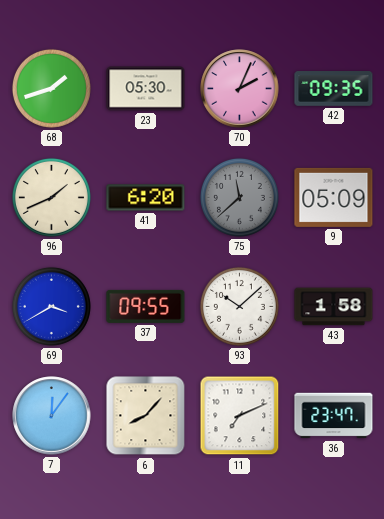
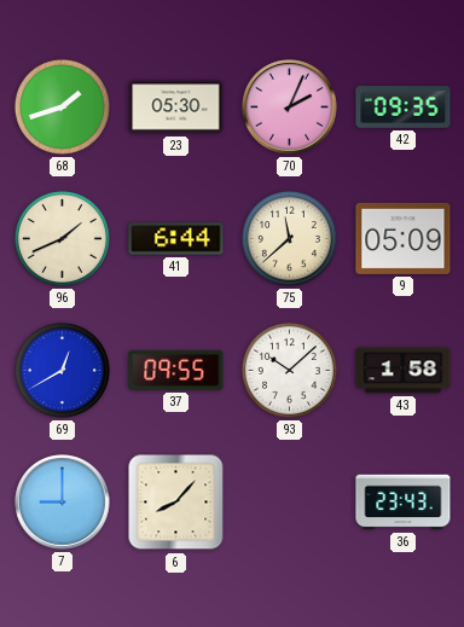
41: 6:20 -> 6:44
75 dial: grey -> cream
69: 3:40 -> 12:40
7: 12:06 -> 9:00
11: 7:11 -> none
36: 23:47 -> 23:43
